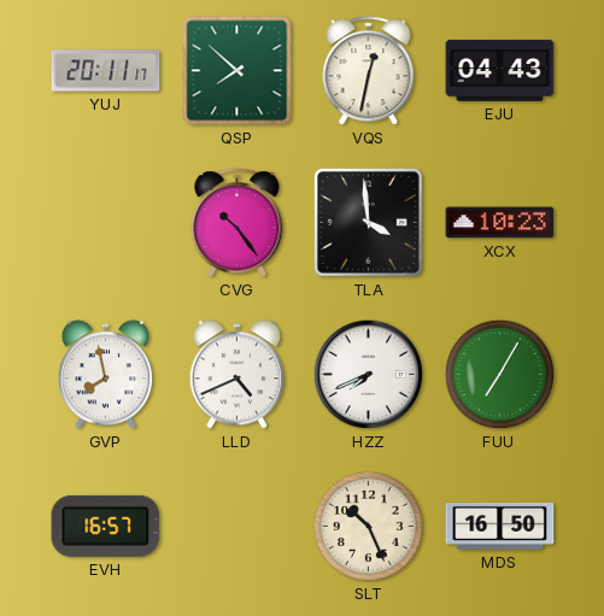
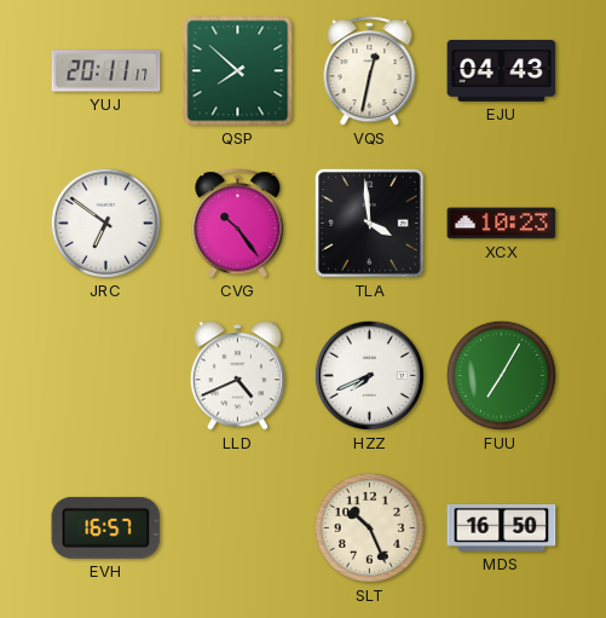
JRC: none -> 6:51
GVP: 7:58 -> none
